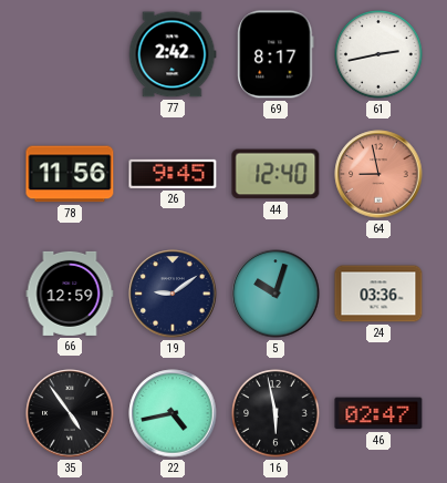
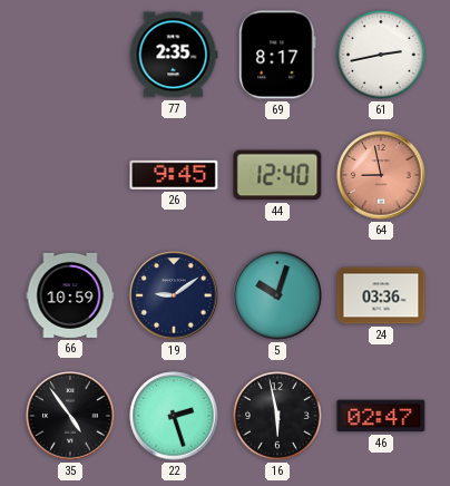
77: 2:42 -> 2:35
78: 11:56 -> none
66: 12:59 -> 10:59
22: 4:43 -> 2:27
